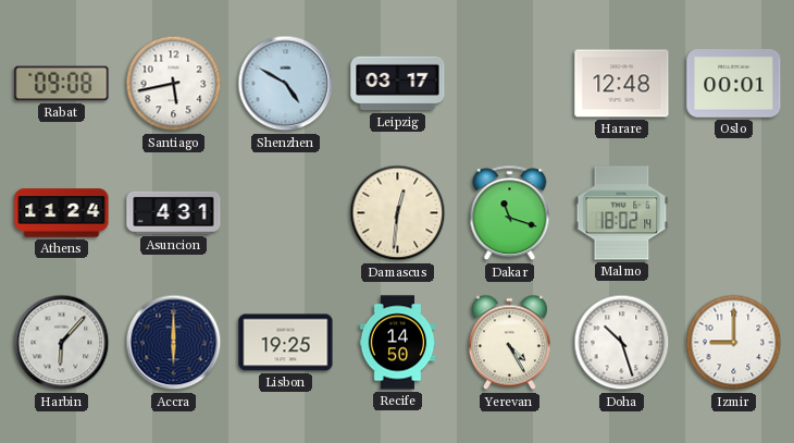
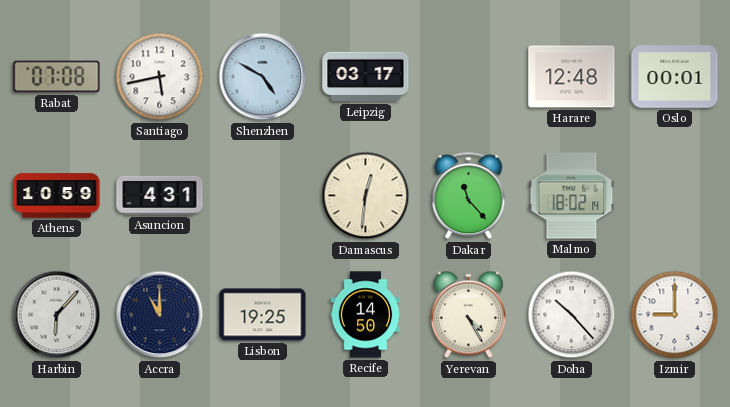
Rabat: 09:08 -> 07:08
Athens: 11:24 -> 10:59
Dakar: 11:18 -> 11:23
Accra: 6:00 -> 11:00
Doha: 10:27 -> 10:23
